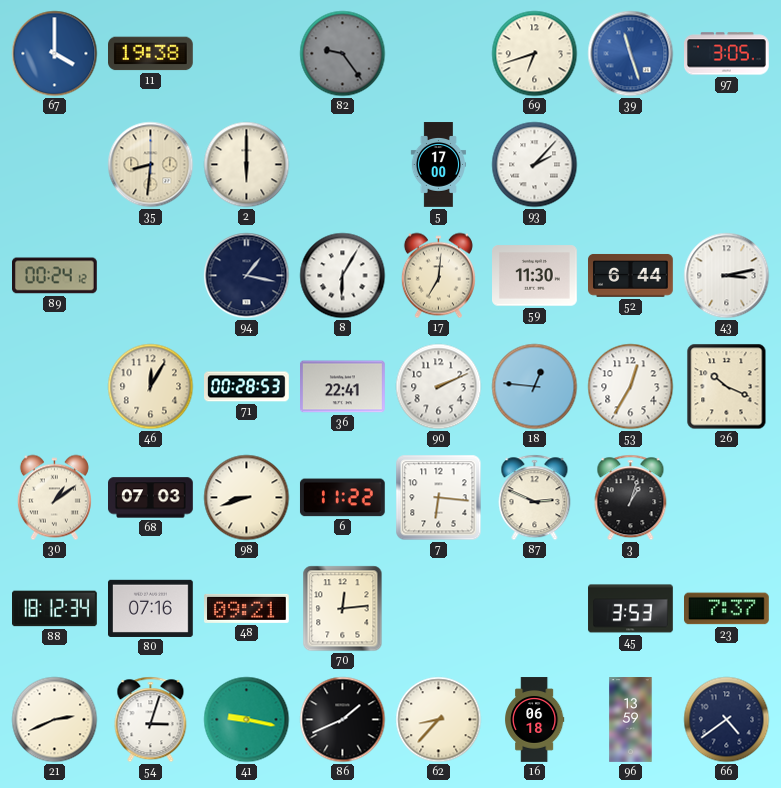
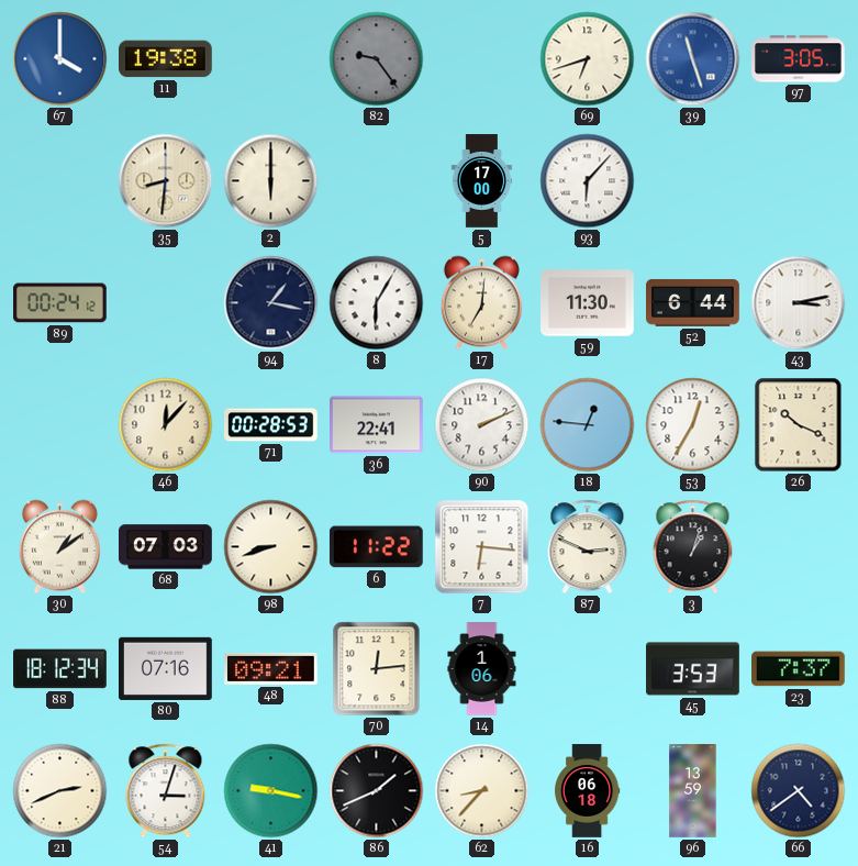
93: 2:07 -> 6:07
46: 12:05 -> 12:07
14: none -> 1:06
